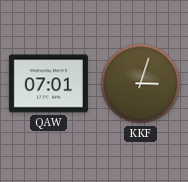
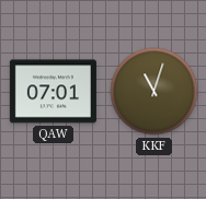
KKF: 3:03 -> 11:03
